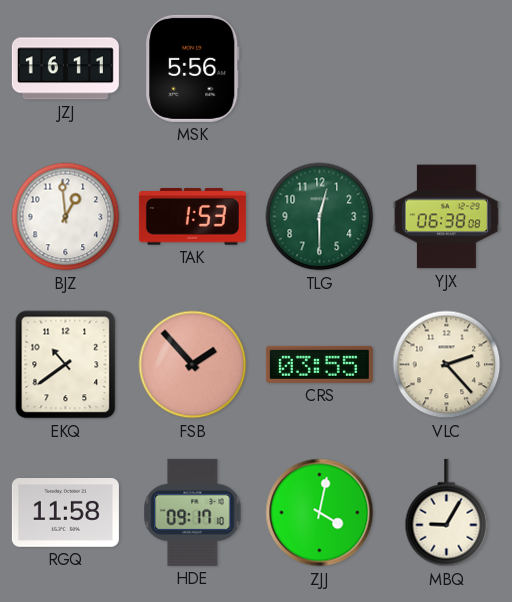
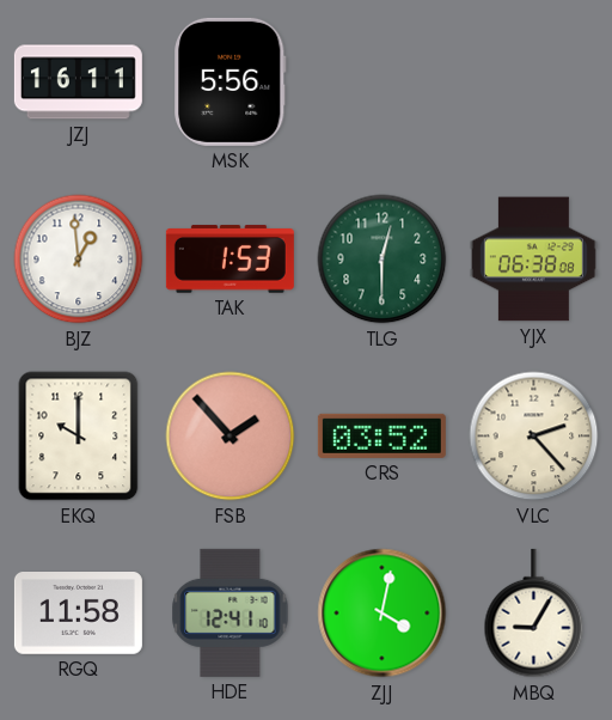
EKQ: 10:39 -> 10:00
CRS: 03:55 -> 03:52
HDE: 09:17 -> 12:41
